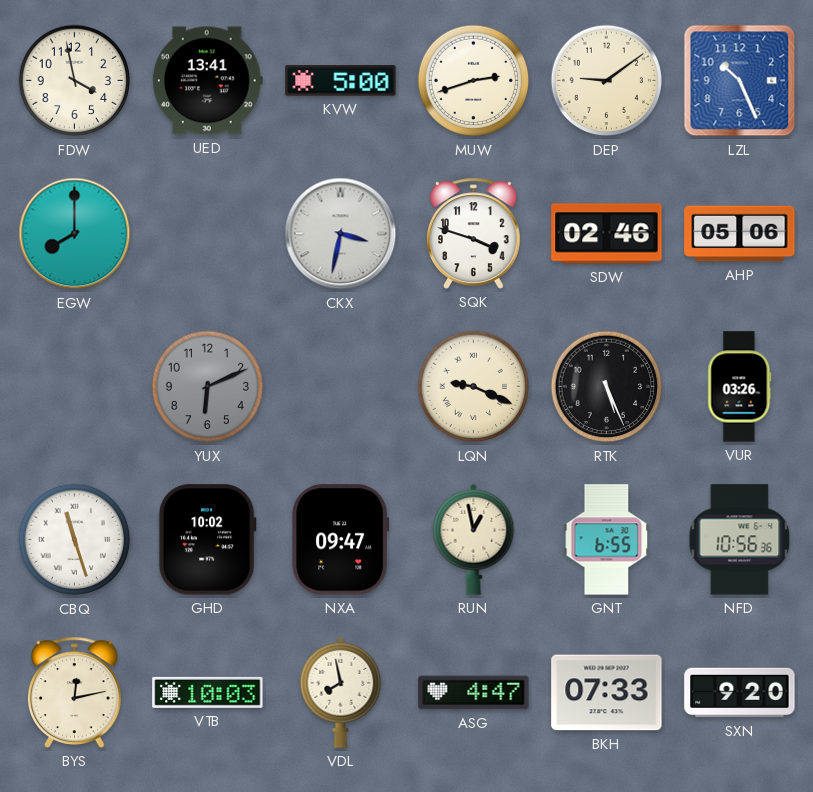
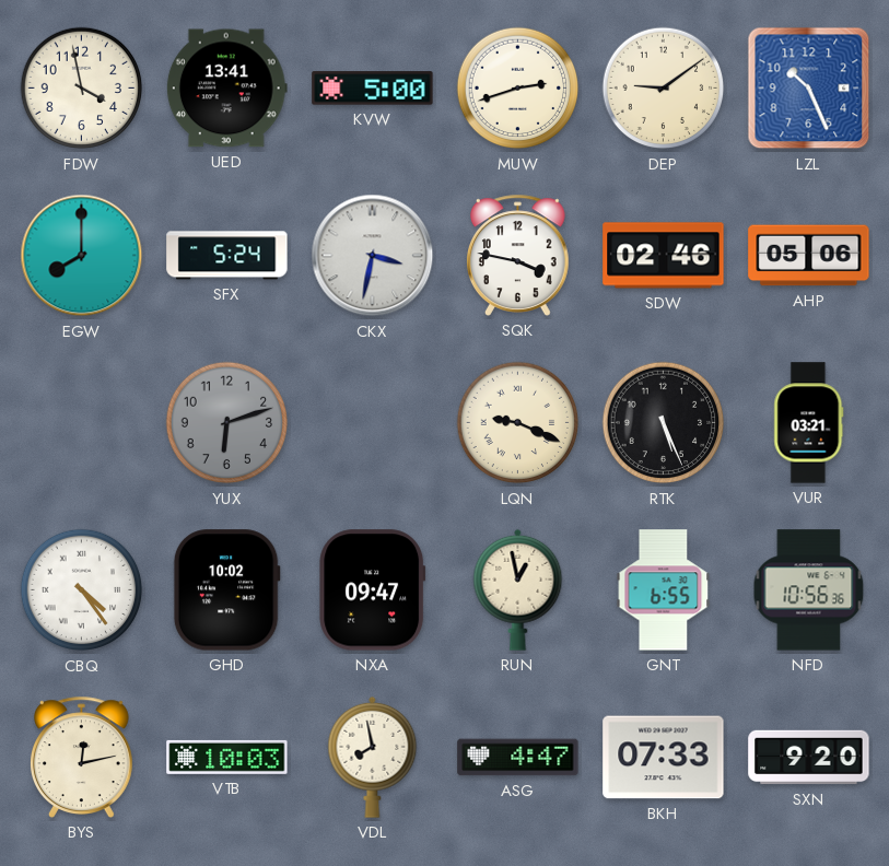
SFX: none -> 5:24
SQK: 3:48 -> 3:47
YUX: 6:11 -> 6:12
VUR: 03:26 -> 03:21
CBQ: 11:27 -> 4:24
